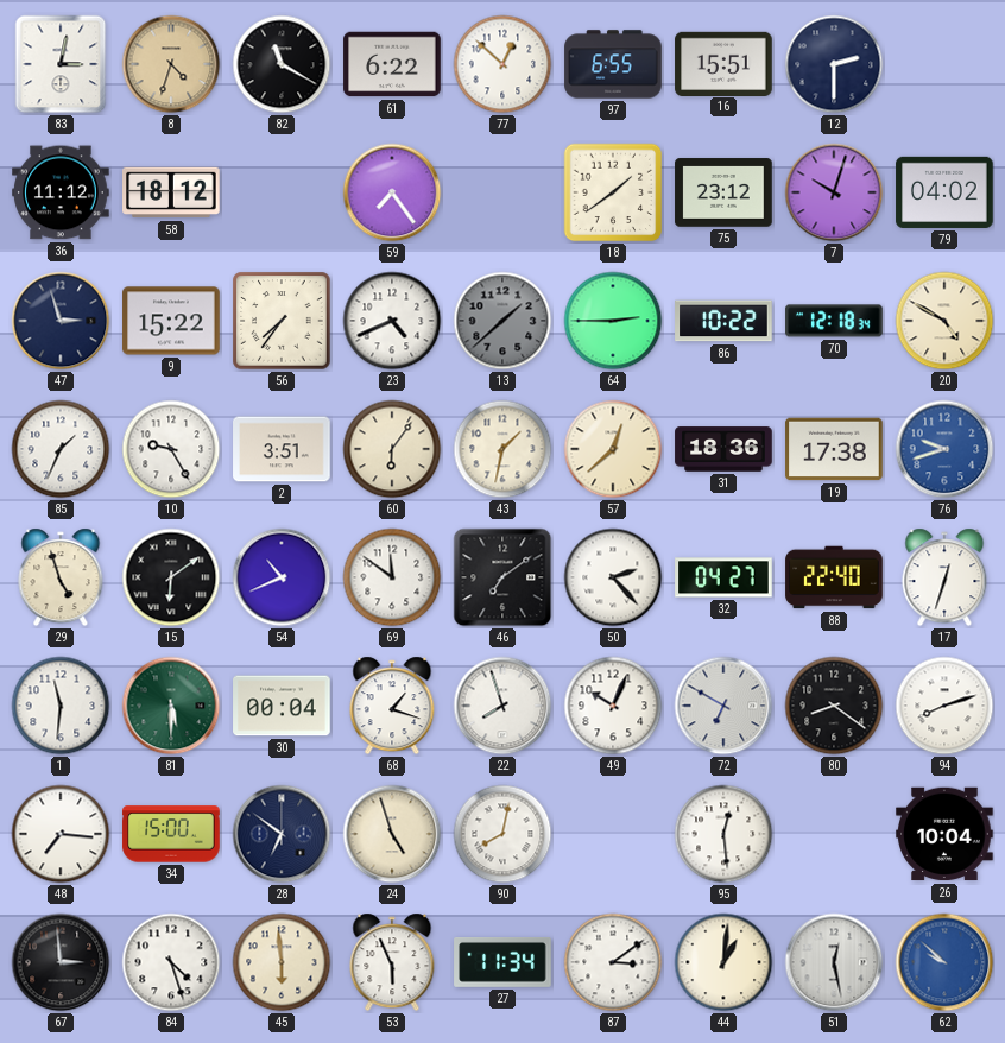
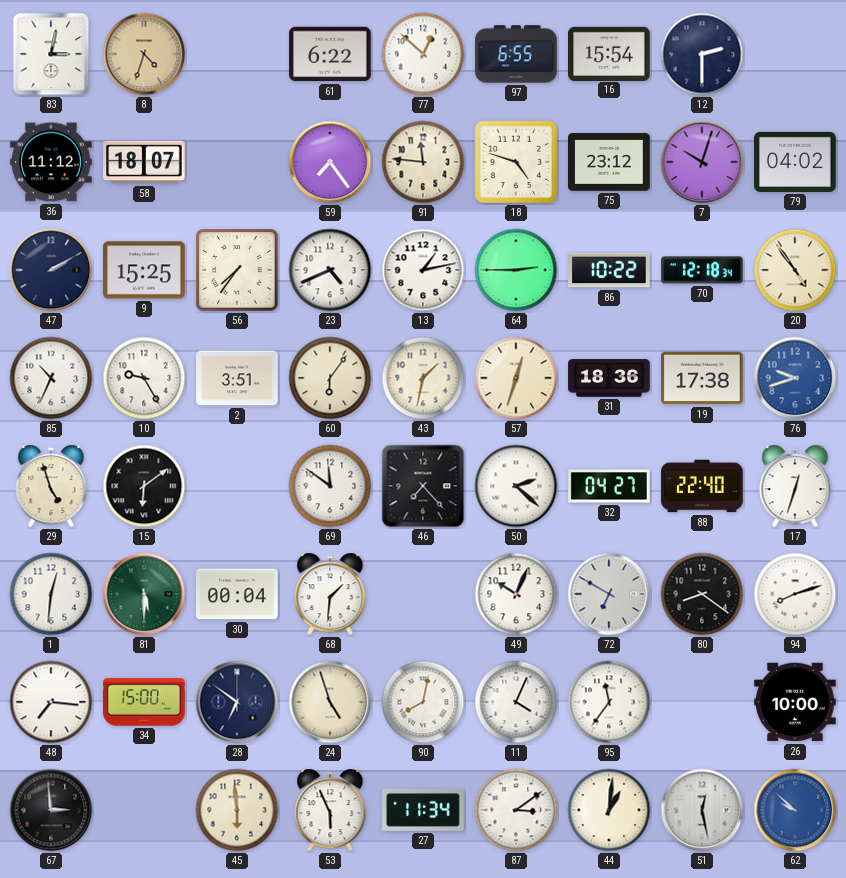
82: 11:20 -> none
16: 15:51 -> 15:54
58: 18:12 -> 18:07
91: none -> 11:46
18: 1:39 -> 4:48
47: 2:57 -> 2:10
9: 15:22 -> 15:25
13: 1:38 -> 1:13
13 dial: grey -> white
20: 4:50 -> 4:54
85: 1:34 -> 10:34
57: 12:38 -> 12:33
54: 10:41 -> none
46: 7:09 -> 7:23
50: 2:23 -> 2:22
1: 11:31 -> 12:31
68: 1:18 -> 1:31
22: 7:57 -> none
11: none -> 4:04
95: 12:29 -> 11:36
26: 10:04 -> 10:00
84: 4:27 -> none
